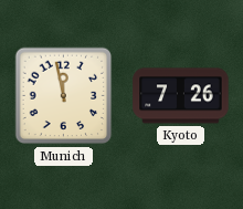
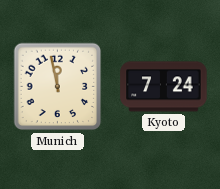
Kyoto: 7:26 -> 7:24
